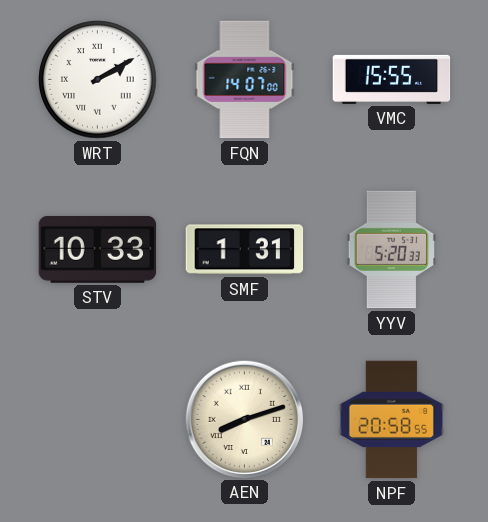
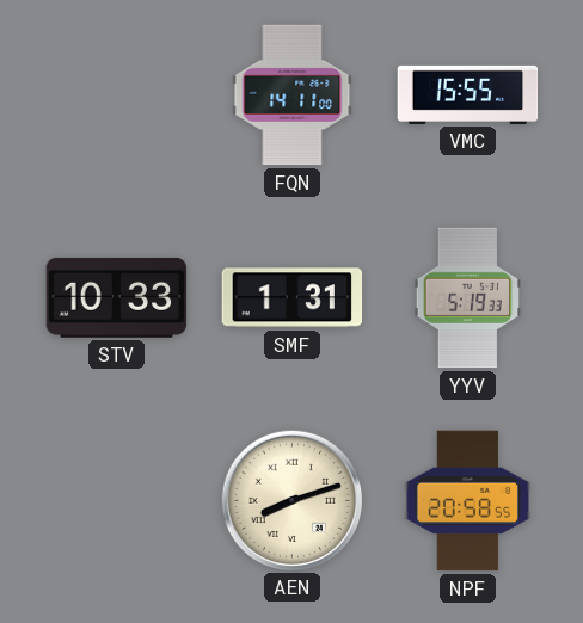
WRT: 2:10 -> none
FQN: 14:07 -> 14:11
YYV: 5:20 -> 5:19
